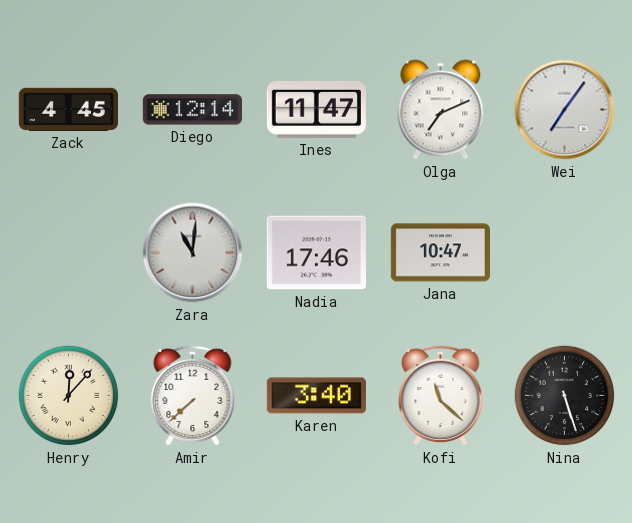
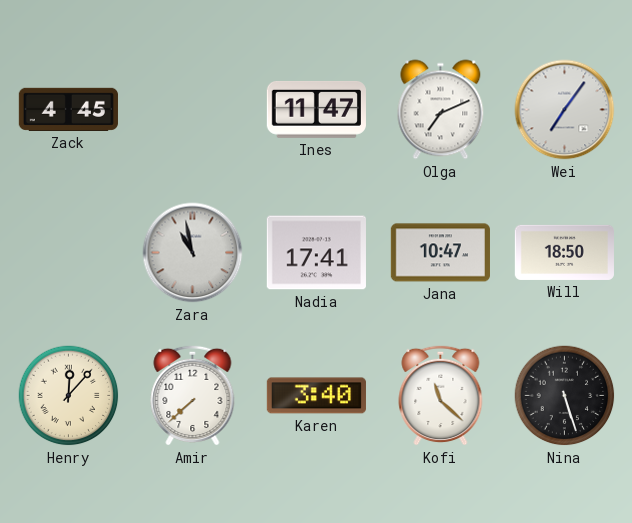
Diego: 12:14 -> none
Zara: 11:01 -> 10:58
Nadia: 17:46 -> 17:41
Will: none -> 18:50
